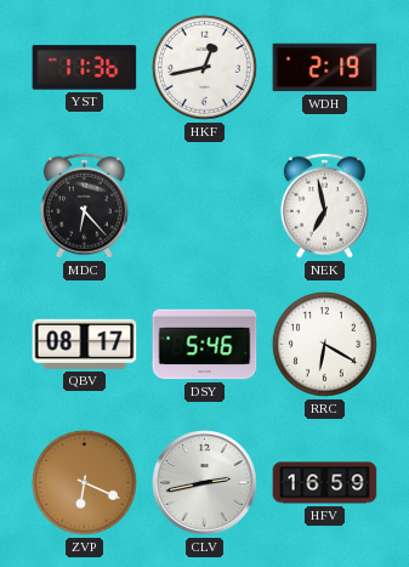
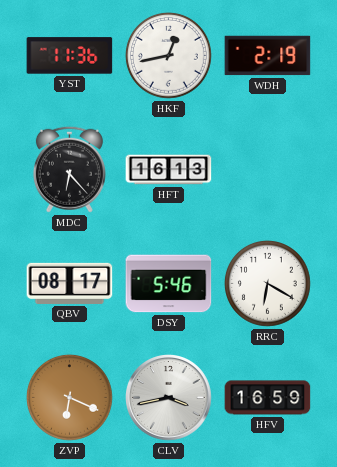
HFT: none -> 16:13
NEK: 6:58 -> none
CLV: 2:43 -> 3:43
